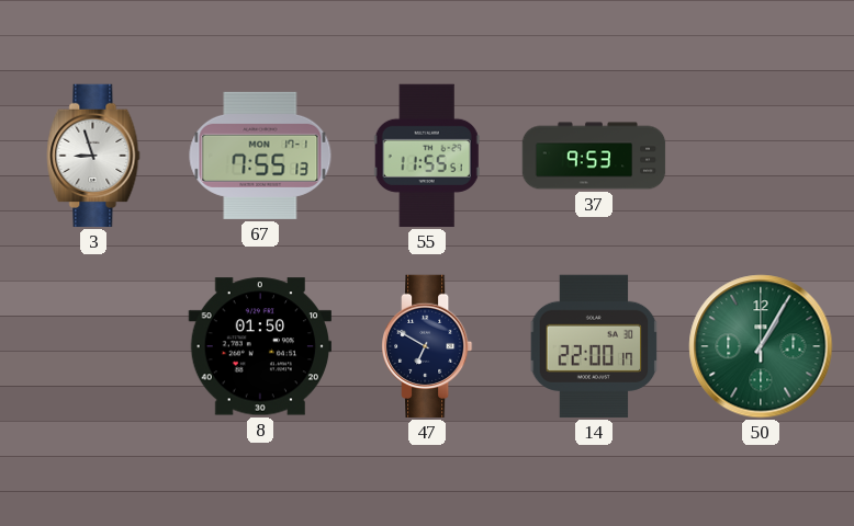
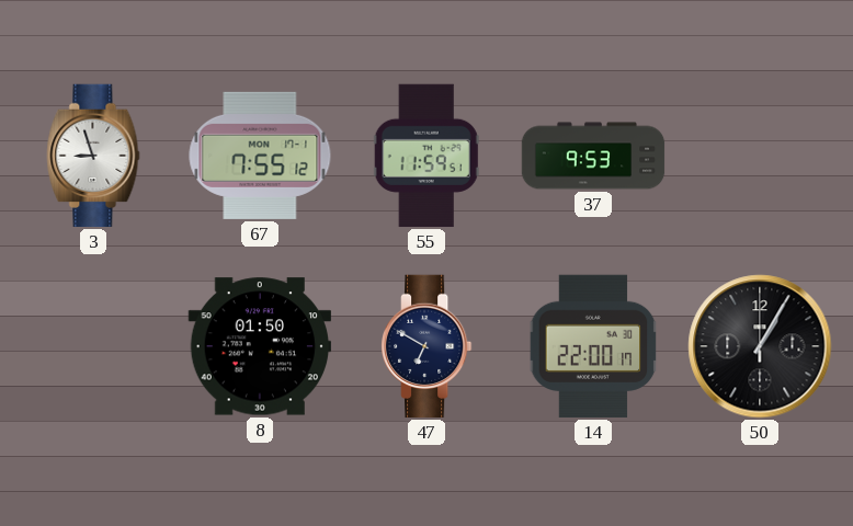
67: 7:55:13 -> 7:55:12
55: 11:55 -> 11:59
50 dial: green -> black
